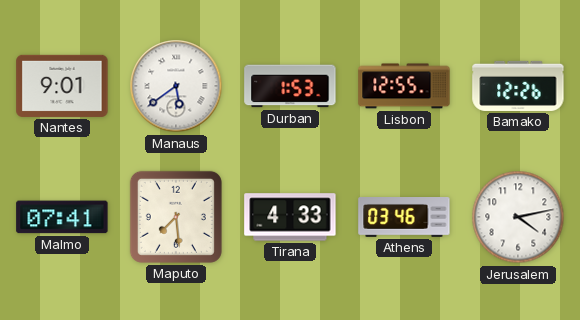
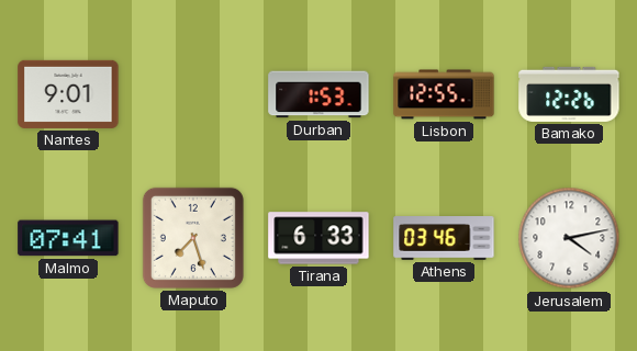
Manaus: 5:39 -> none
Maputo: 7:29 -> 7:27
Tirana: 4:33 -> 6:33
